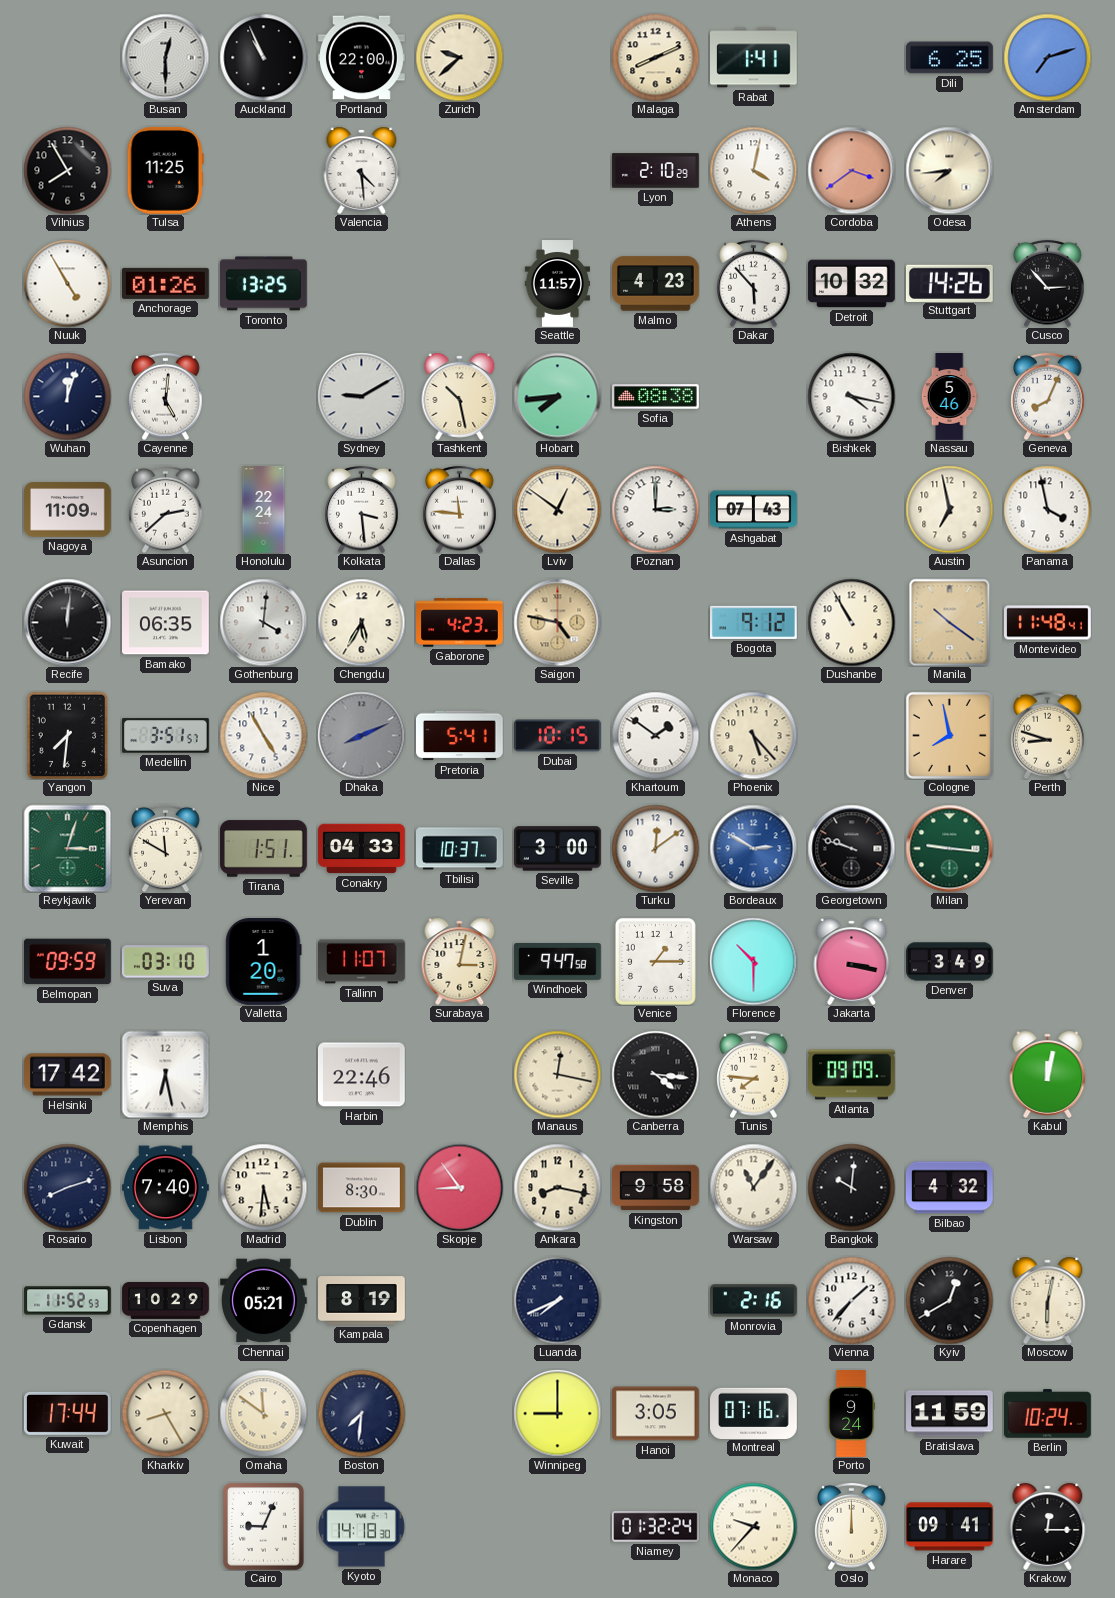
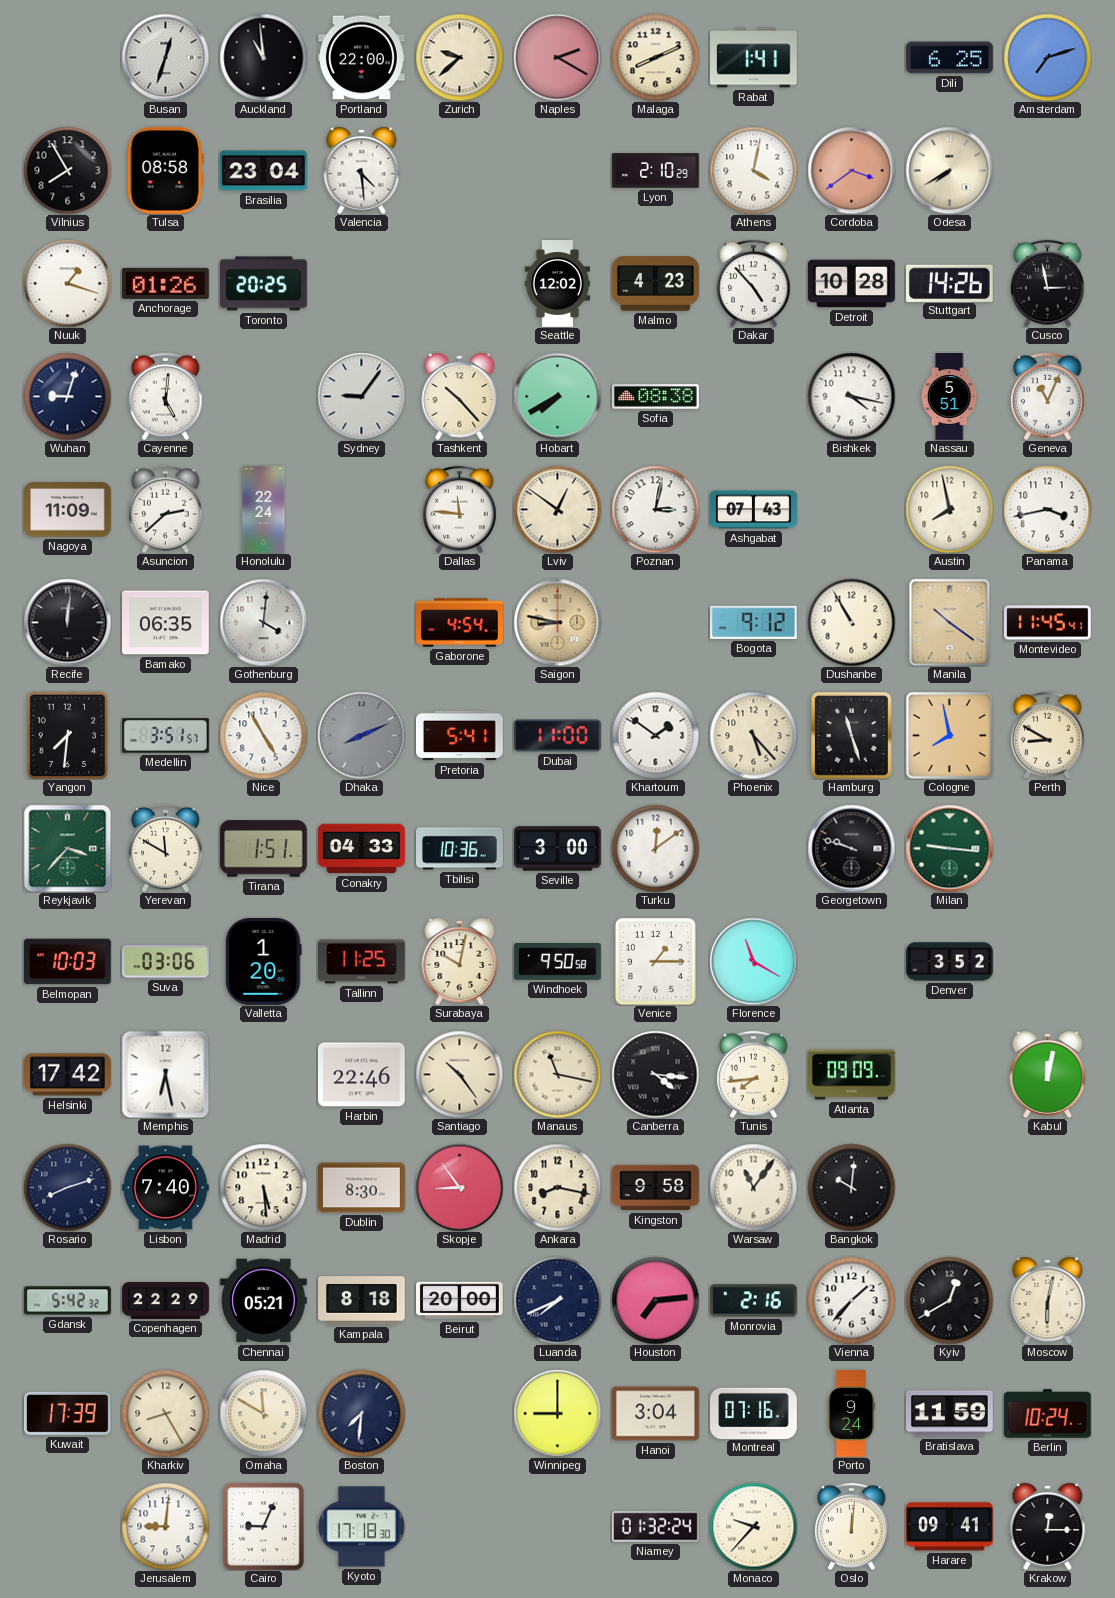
Busan: 12:30 -> 12:33
Auckland: 10:56 -> 10:59
Naples: none -> 2:20
Tulsa: 11:25 -> 08:58
Brasilia: none -> 23:04
Odesa: 7:44 -> 7:40
Nuuk: 4:55 -> 1:18
Toronto: 13:25 -> 20:25
Seattle: 11:57 -> 12:02
Dakar: 5:53 -> 4:53
Detroit: 10:32 -> 10:28
Cusco: 2:53 -> 2:58
Wuhan: 12:03 -> 9:03
Sydney: 9:10 -> 9:06
Tashkent: 10:28 -> 10:23
Hobart: 7:44 -> 7:40
Nassau: 5:46 -> 5:51
Geneva: 8:04 -> 11:04
Kolkata: 3:29 -> none
Poznan: 3:00 -> 3:02
Austin: 6:58 -> 7:58
Panama: 3:58 -> 3:43
Chengdu: 5:35 -> none
Gaborone: 4:23 -> 4:54
Saigon: 4:47 -> 8:47
Montevideo: 11:48 -> 11:45
Dubai: 10:15 -> 11:00
Hamburg: none -> 11:27
Perth: 8:48 -> 8:50
Reykjavik: 3:03 -> 3:37
Tbilisi: 10:37 -> 10:36
Bordeaux: 2:50 -> none
Belmopan: 09:59 -> 10:03
Suva: 03:10 -> 03:06
Tallinn: 11:07 -> 11:25
Surabaya: 3:02 -> 10:02
Windhoek: 9:47 -> 9:50
Florence: 10:30 -> 11:20
Jakarta: 3:17 -> none
Denver: 3:49 -> 3:52
Santiago: none -> 10:24
Manaus: 12:17 -> 11:17
Tunis: 7:46 -> 7:44
Madrid: 5:31 -> 5:29
Bilbao: 4:32 -> none
Gdansk: 11:52 -> 5:42
Copenhagen: 10:29 -> 22:29
Kampala: 8:19 -> 8:18
Beirut: none -> 20:00
Houston: none -> 7:14
Kuwait: 17:44 -> 17:39
Omaha: 11:51 -> 11:50
Hanoi: 3:05 -> 3:04
Jerusalem: none -> 9:01
Kyoto: 14:18 -> 17:18
Oslo: 12:00 -> 12:01
